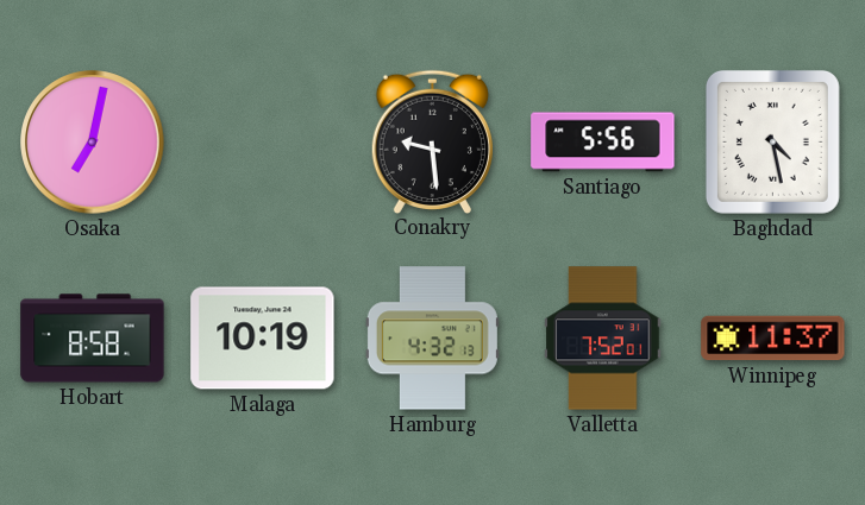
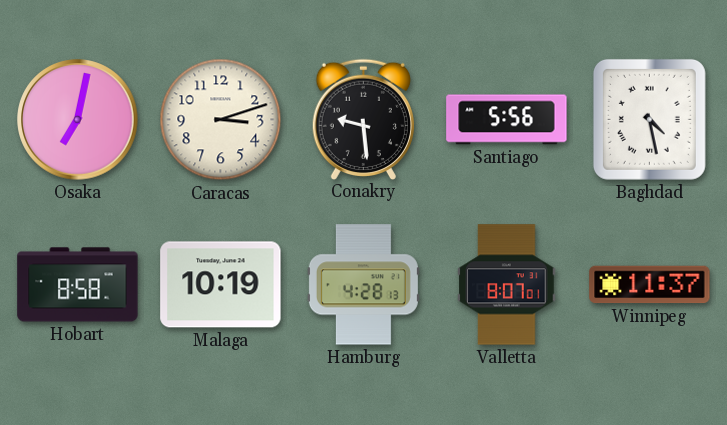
Caracas: none -> 3:12
Hamburg: 4:32 -> 4:28
Valletta: 7:52 -> 8:07
